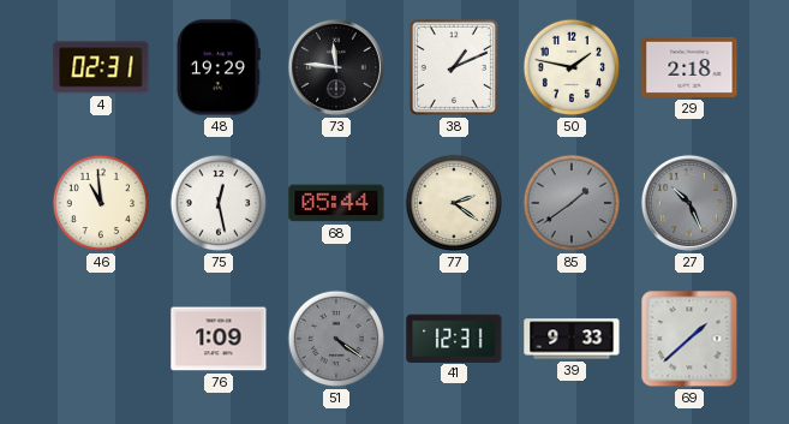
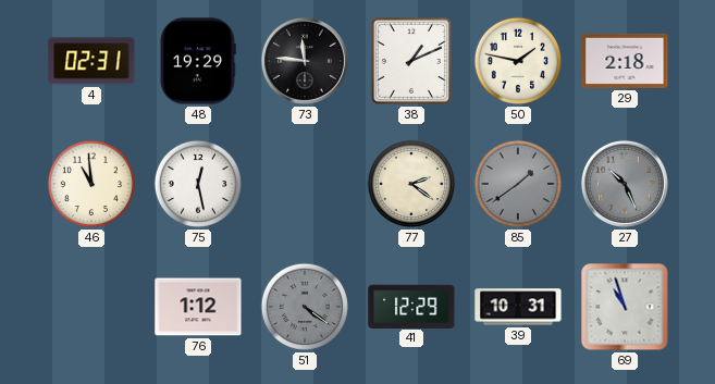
68: 05:44 -> none
76: 1:09 -> 1:12
41: 12:31 -> 12:29
39: 9:33 -> 10:31
69: 1:38 -> 10:57
